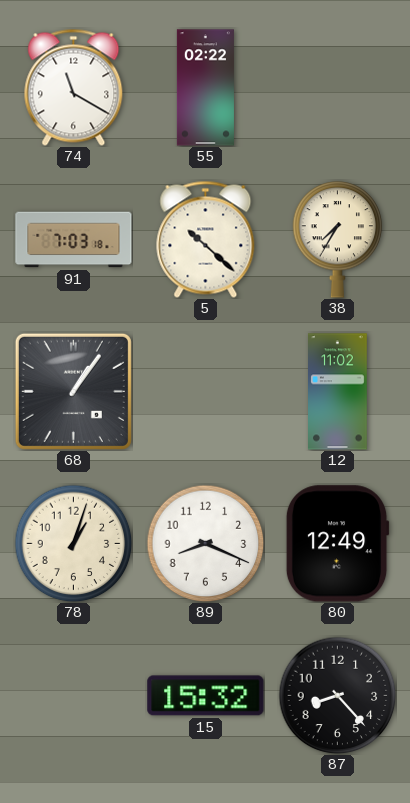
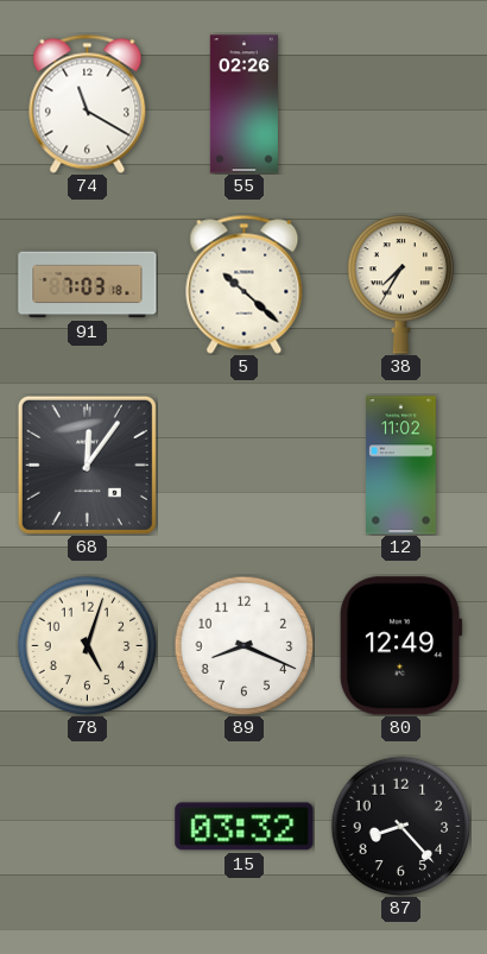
55: 02:22 -> 02:26
68: 1:06 -> 12:06
78: 1:03 -> 5:03
15: 15:32 -> 03:32
